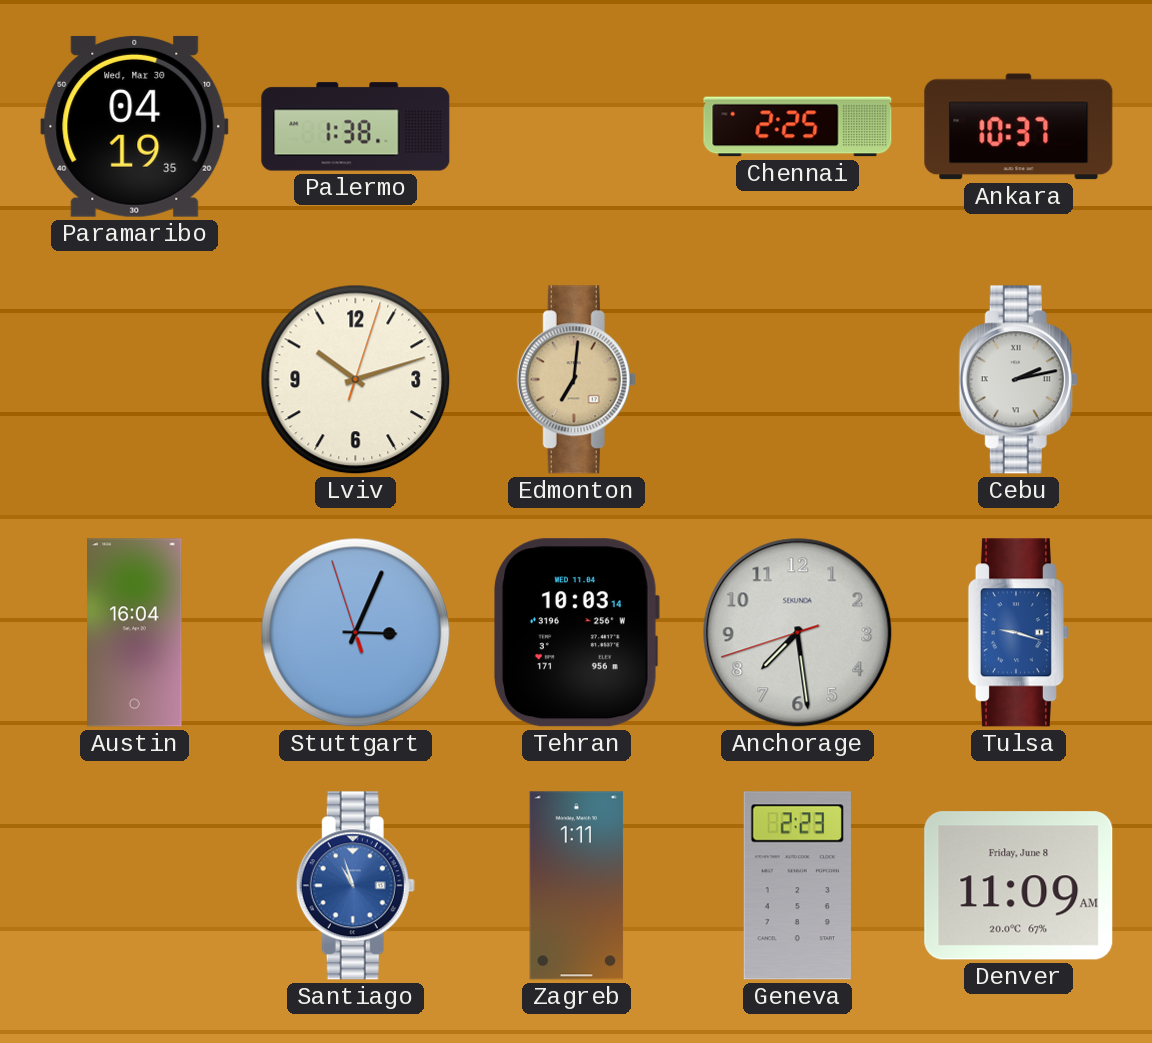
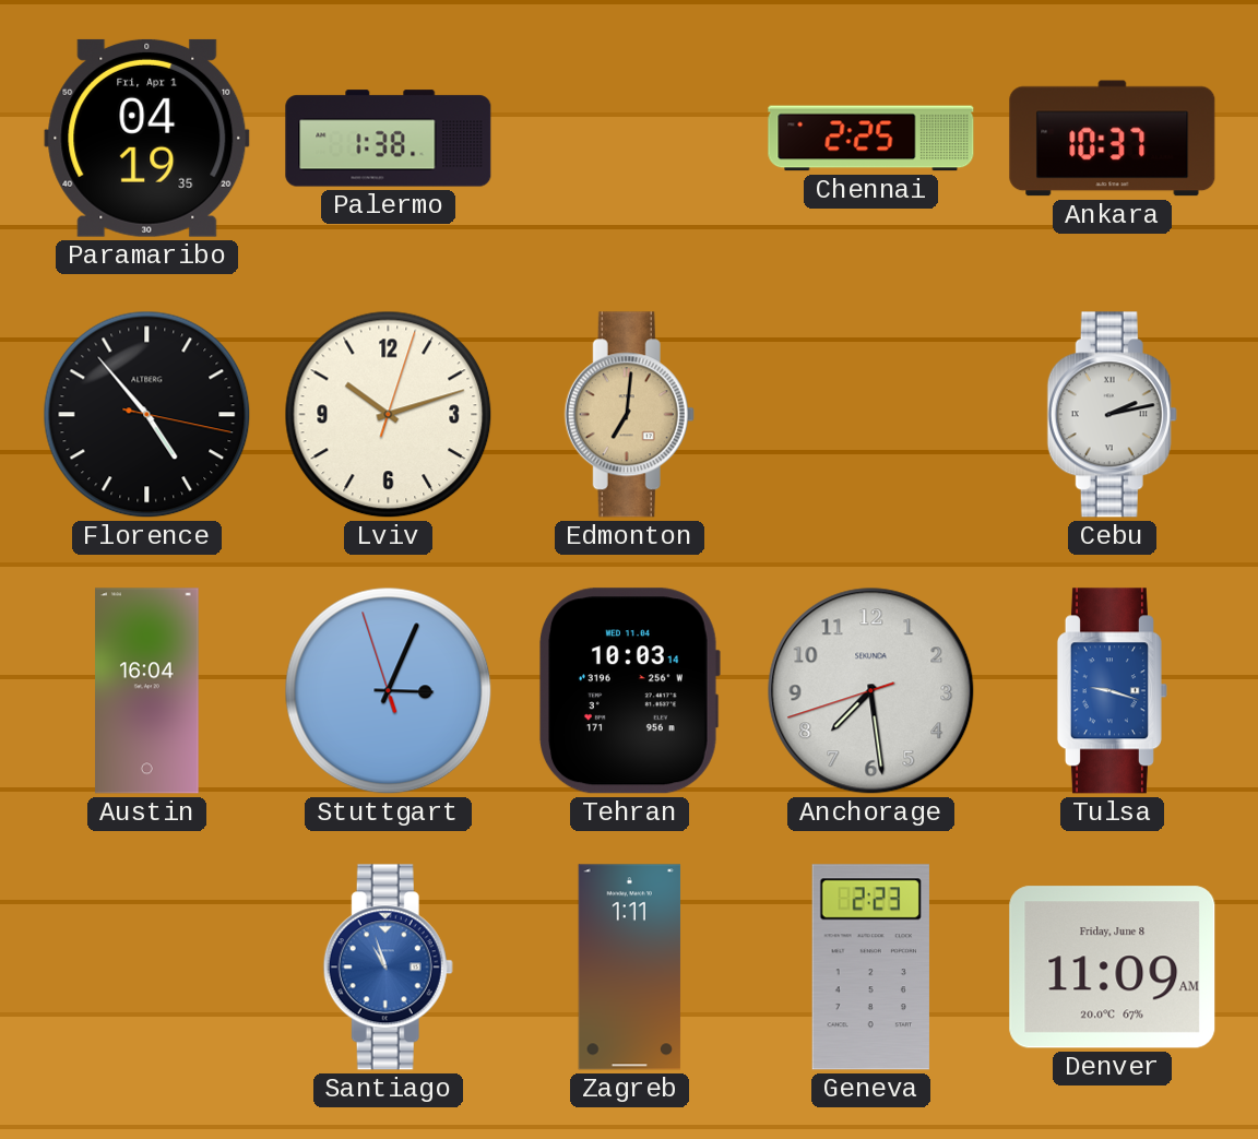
Paramaribo date: Wed, Mar 30 -> Fri, Apr 1
Florence: none -> 4:53
